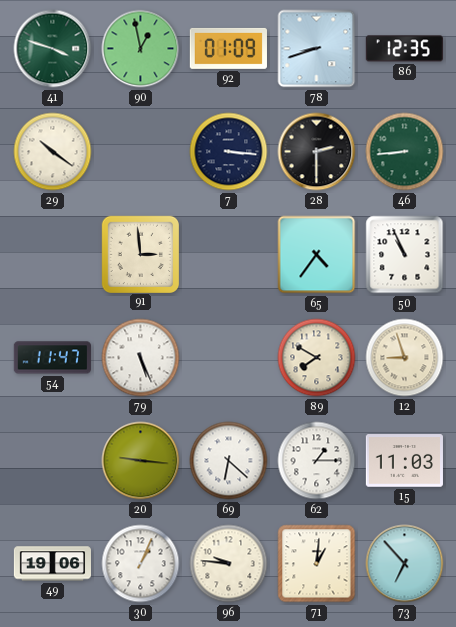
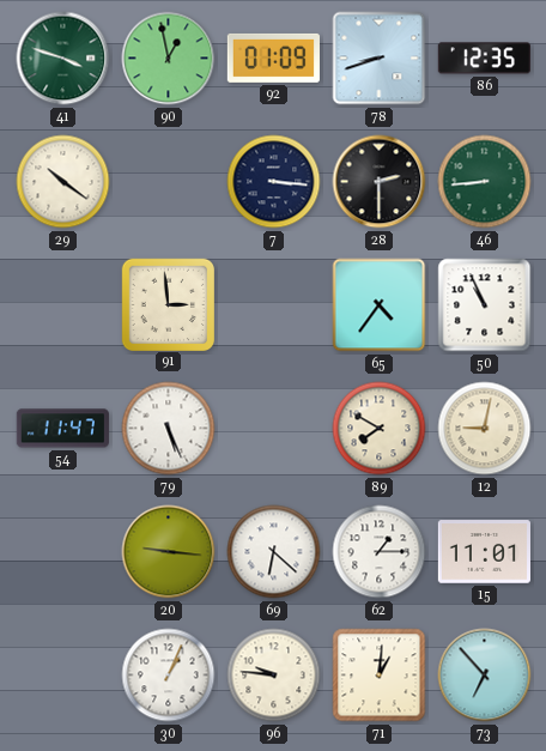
12: 8:57 -> 9:02
15: 11:03 -> 11:01
49: 19:06 -> none
